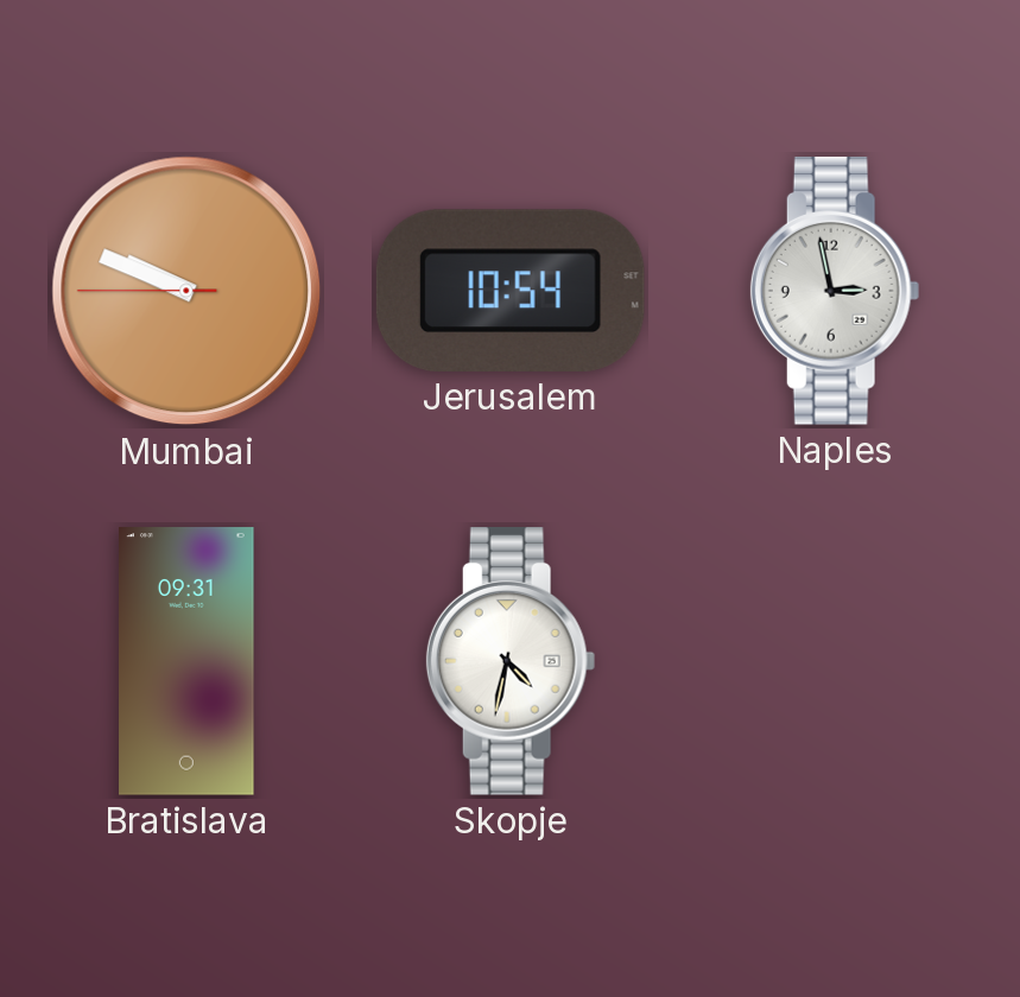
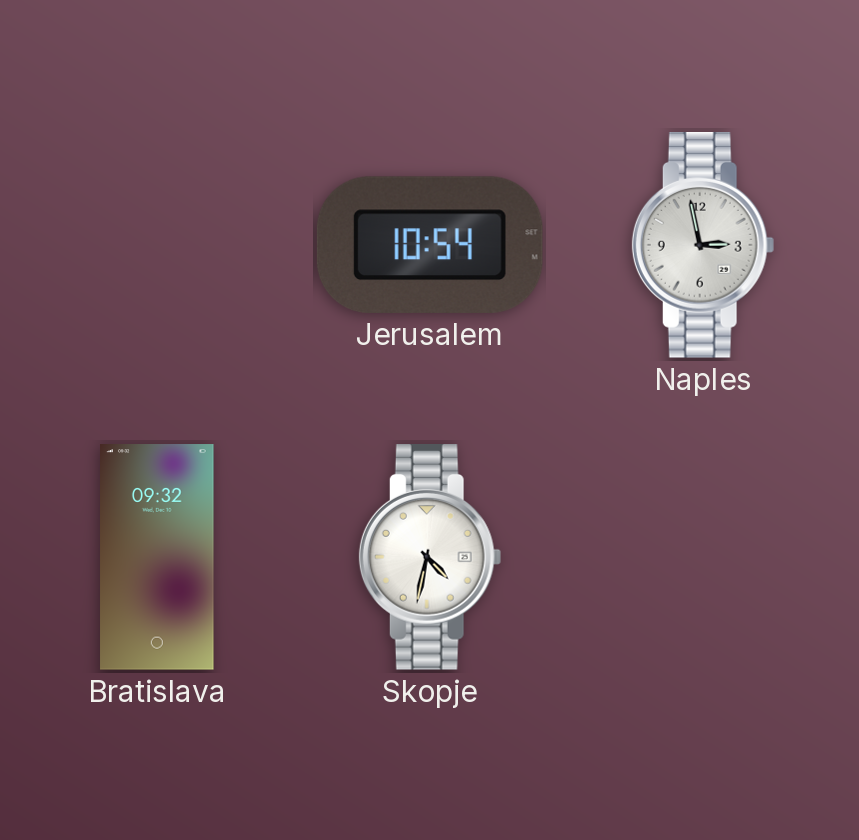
Mumbai: 9:48 -> none
Bratislava: 09:31 -> 09:32
